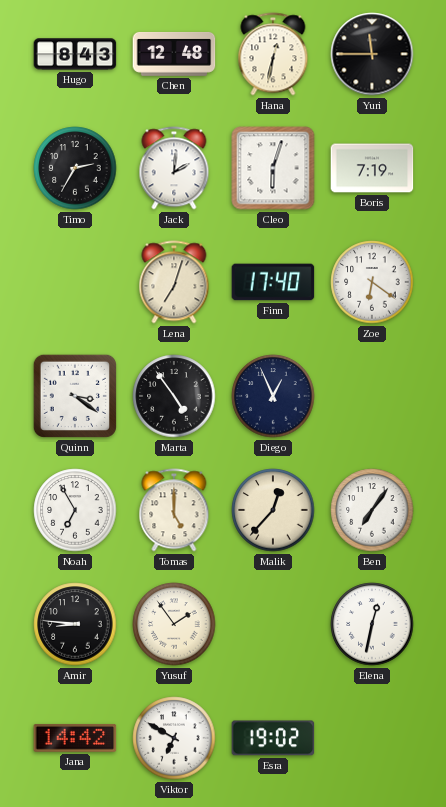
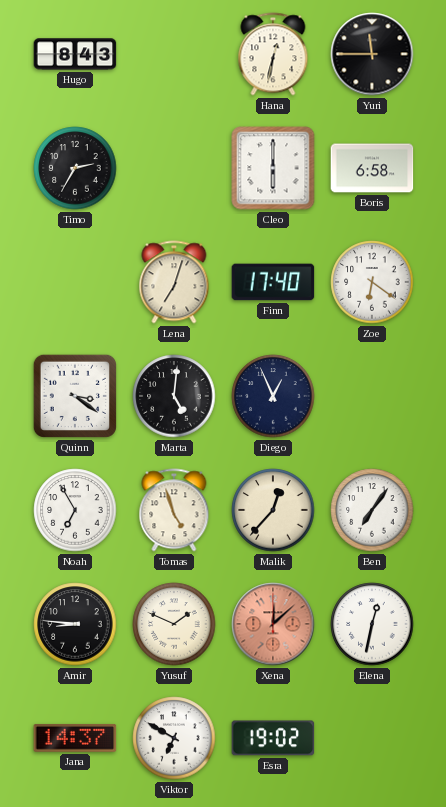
Chen: 12:48 -> none
Jack: 2:01 -> none
Cleo: 6:03 -> 6:00
Boris: 7:19 -> 6:58
Marta: 4:54 -> 5:01
Tomas: 5:00 -> 4:57
Yusuf: 1:54 -> 1:49
Xena: none -> 12:08
Jana: 14:42 -> 14:37
